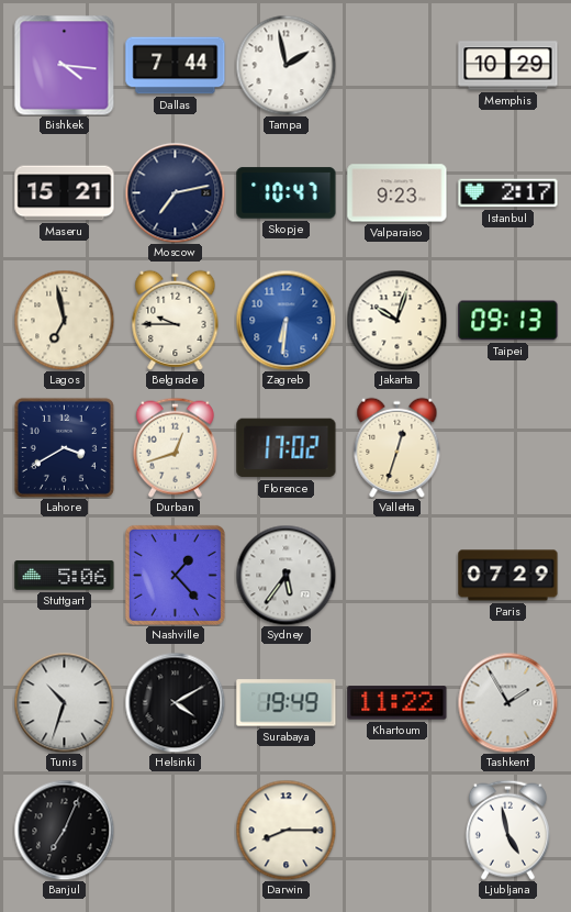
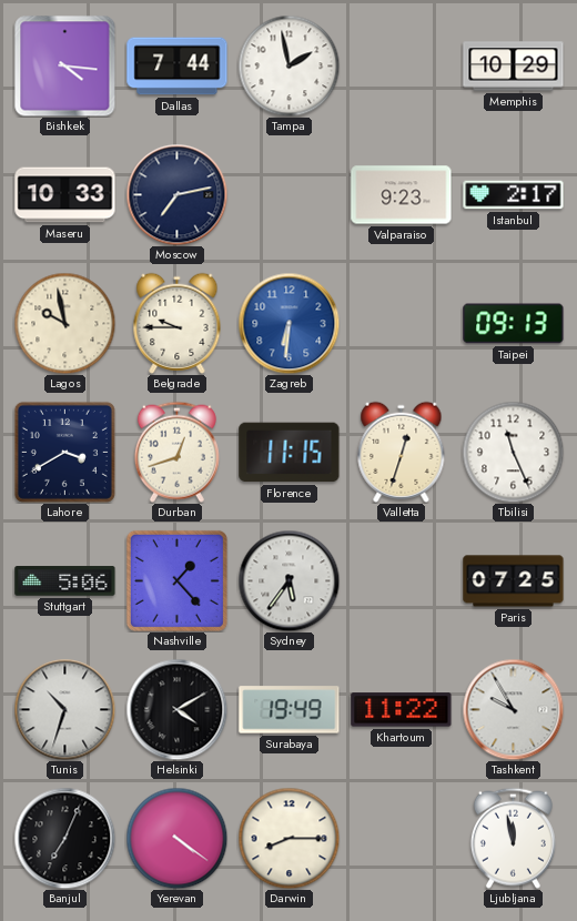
Maseru: 15:21 -> 10:33
Skopje: 10:47 -> none
Lagos: 6:58 -> 9:58
Jakarta: 10:03 -> none
Florence: 17:02 -> 11:15
Tbilisi: none -> 11:26
Paris: 07:29 -> 07:25
Tashkent: 1:55 -> 9:55
Yerevan: none -> 4:21
Ljubljana: 4:58 -> 11:58
